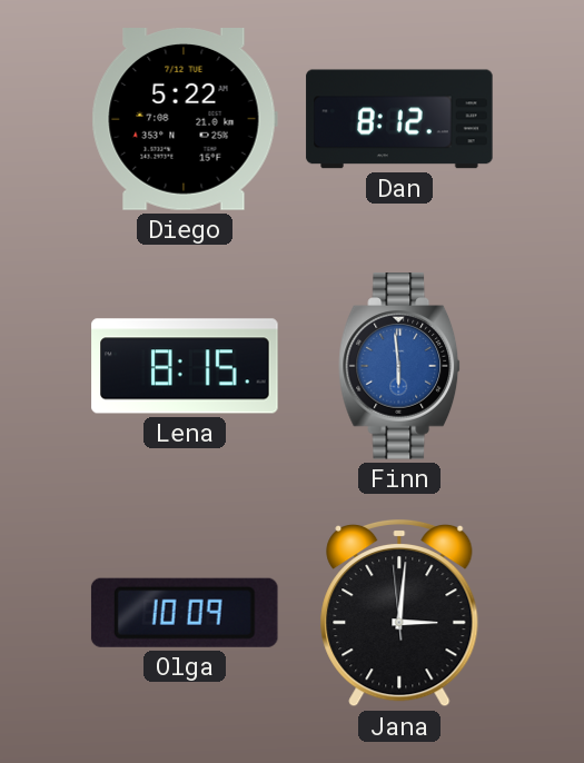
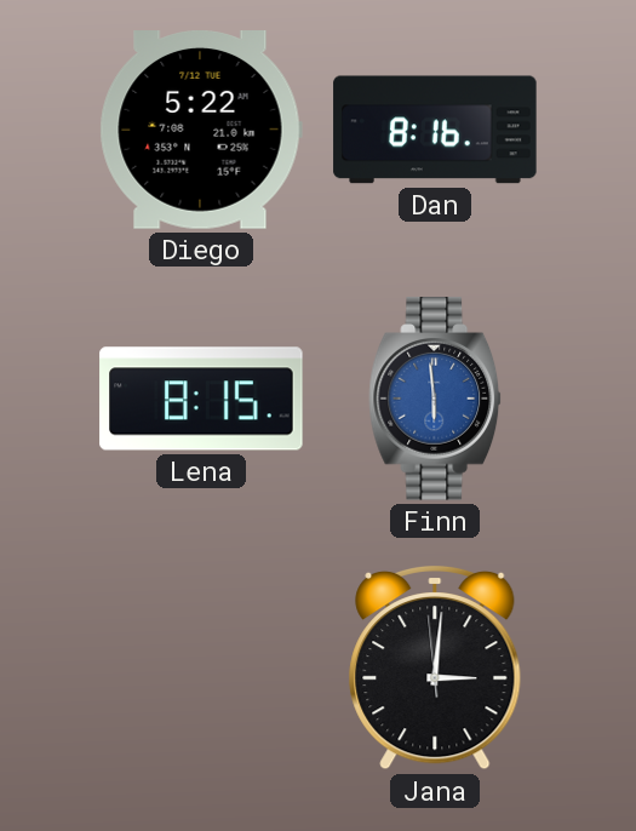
Dan: 8:12 -> 8:16
Olga: 10:09 -> none
